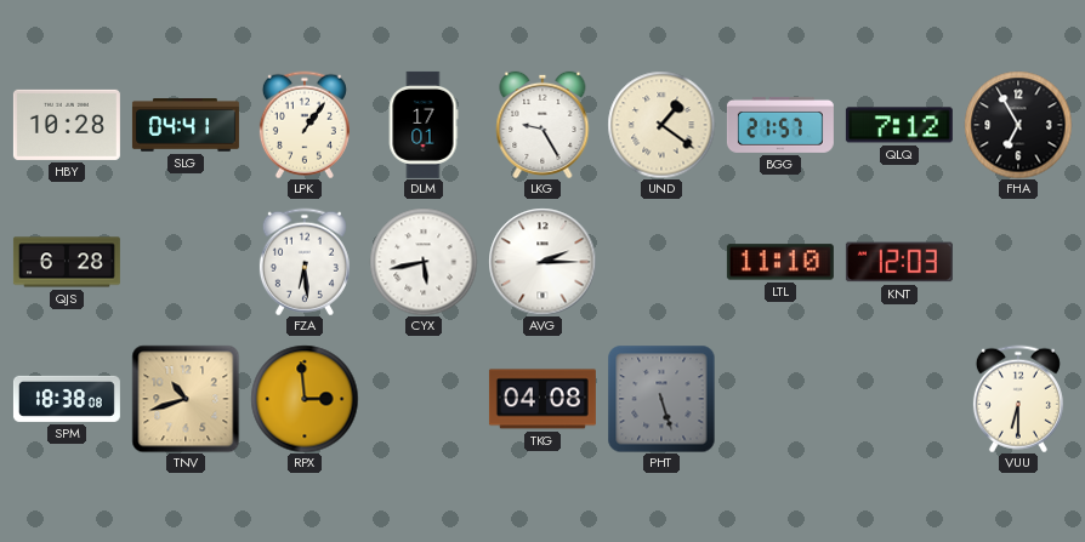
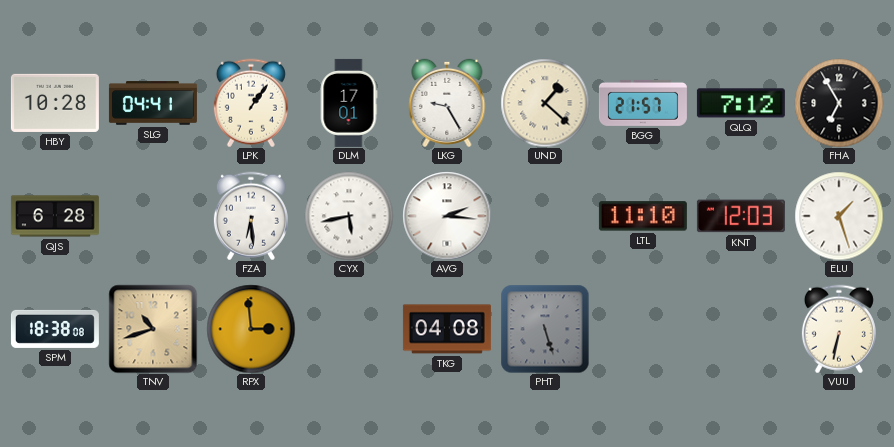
UND: 1:21 -> 1:22
AVG: 2:15 -> 2:16
ELU: none -> 1:27
VUU: 6:30 -> 6:32
